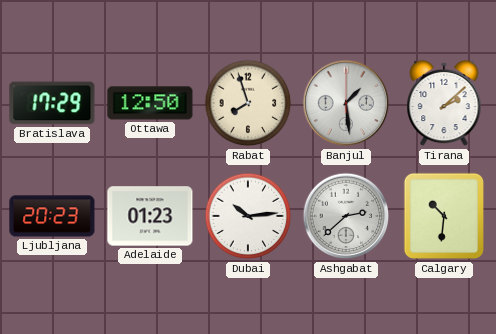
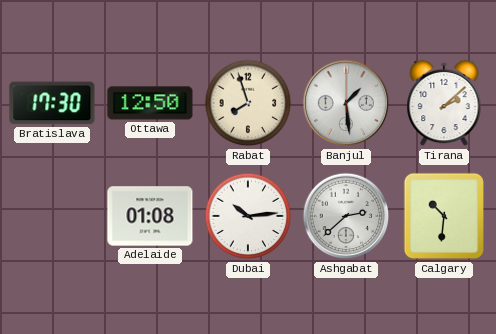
Bratislava: 17:29 -> 17:30
Ljubljana: 20:23 -> none
Adelaide: 01:23 -> 01:08
